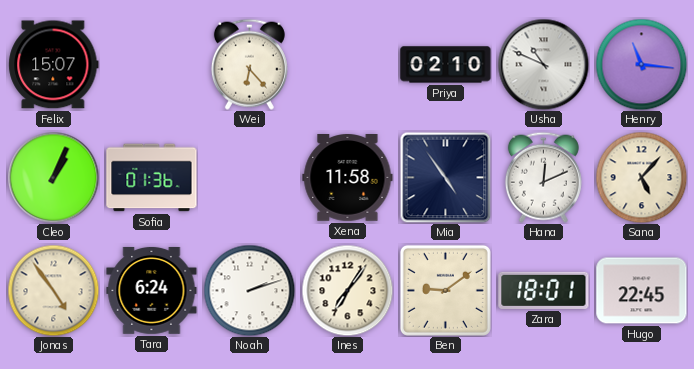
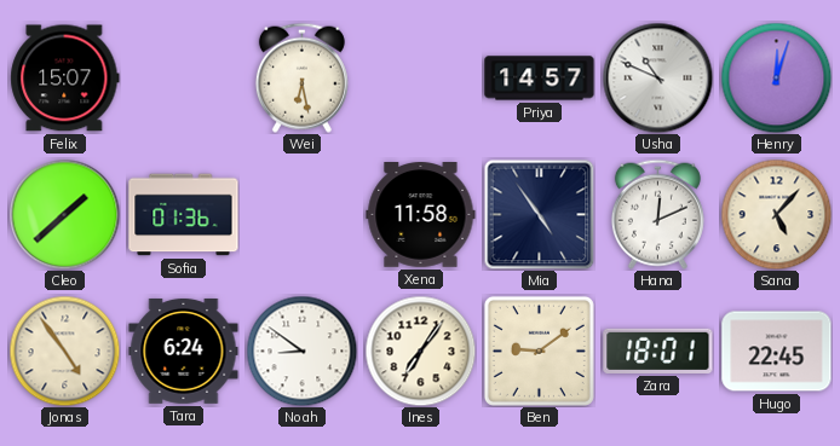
Wei: 6:23 -> 6:28
Priya: 02:10 -> 14:57
Henry: 11:16 -> 12:03
Cleo: 1:04 -> 1:38
Noah: 2:12 -> 8:51
